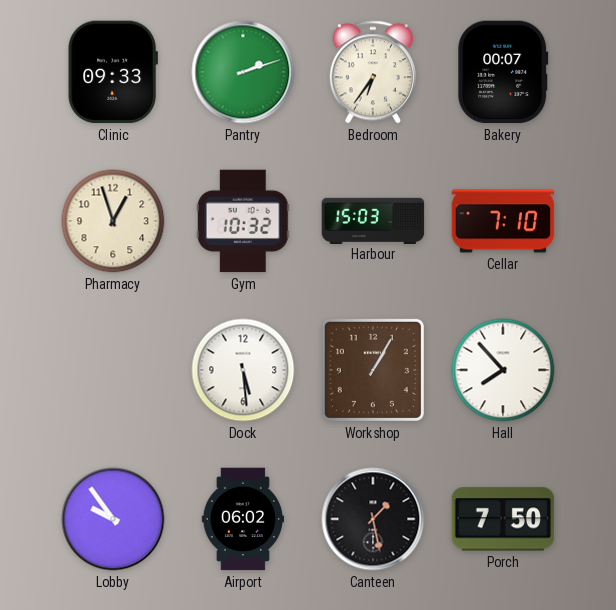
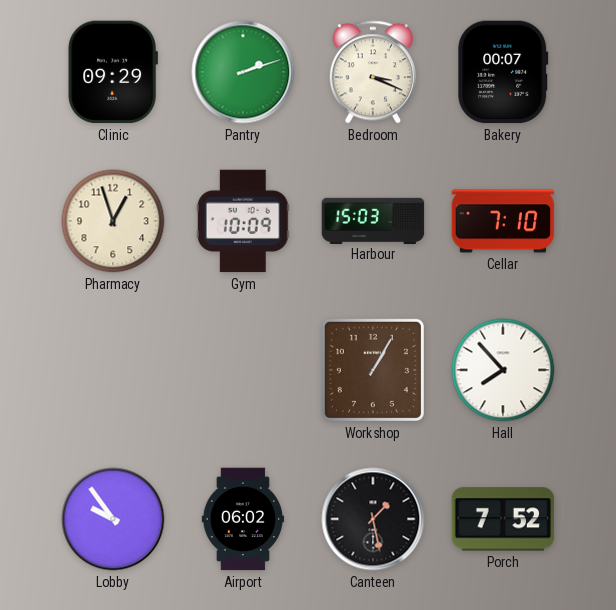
Clinic: 09:33 -> 09:29
Bedroom: 6:36 -> 3:19
Gym: 10:32 -> 10:09
Dock: 5:29 -> none
Porch: 7:50 -> 7:52
